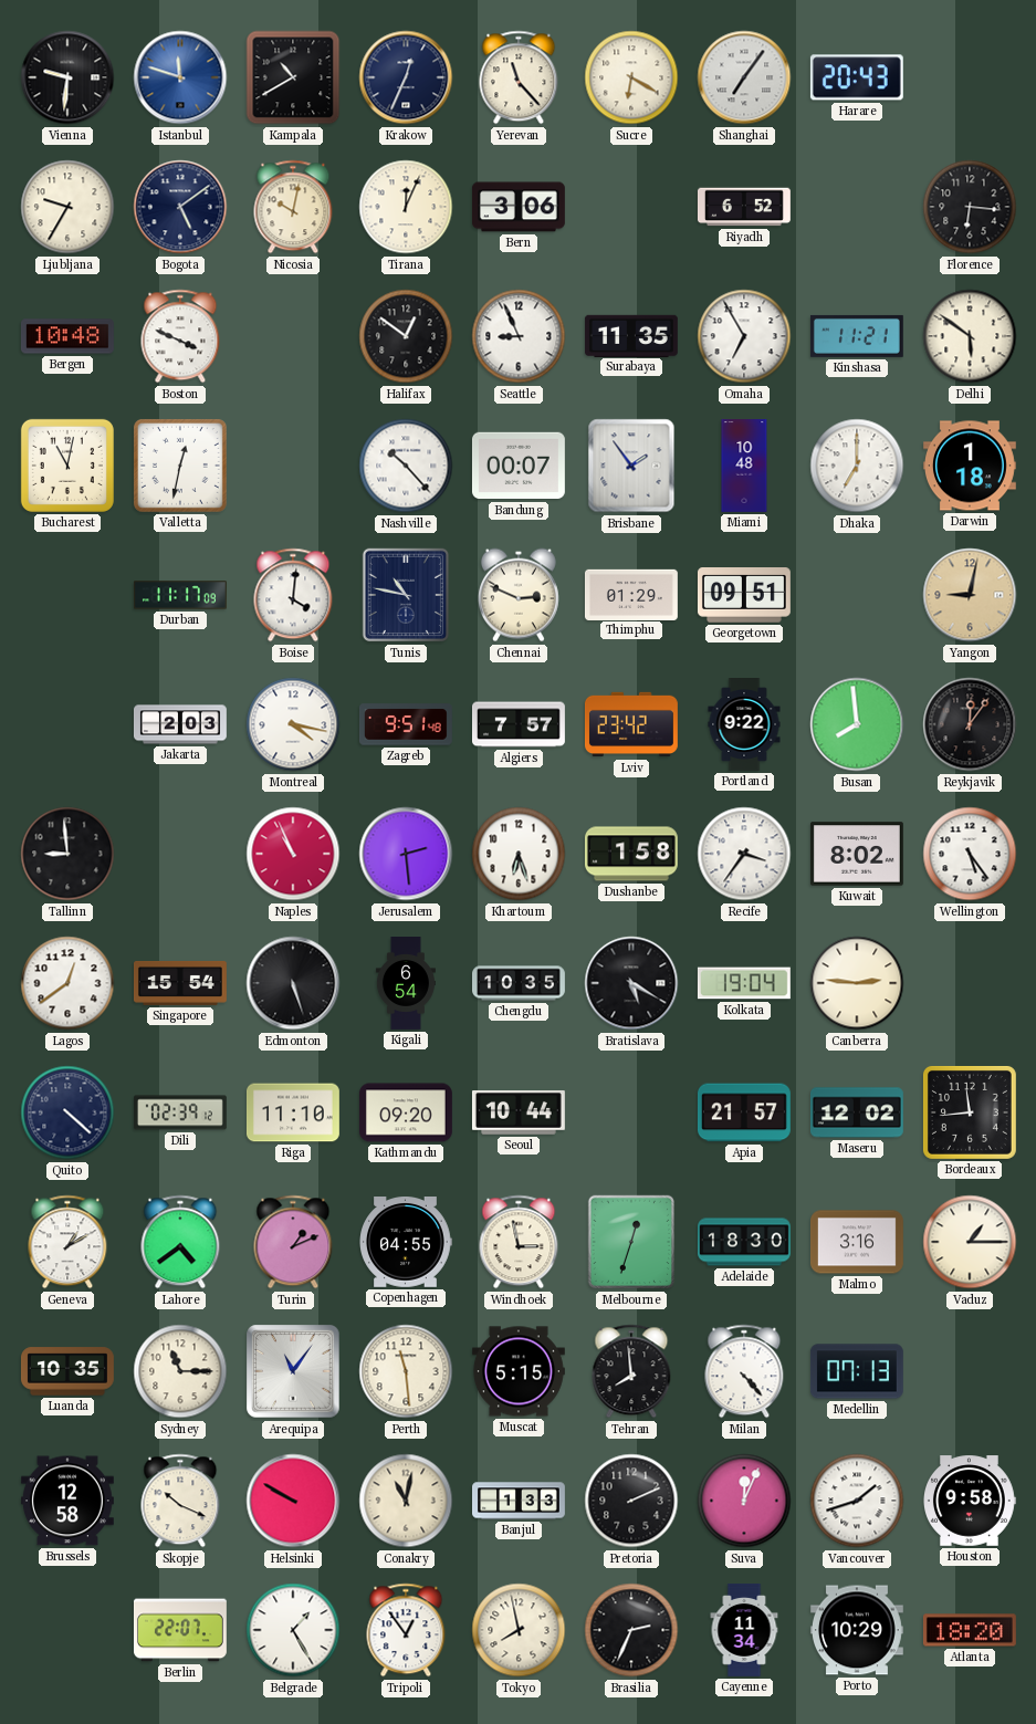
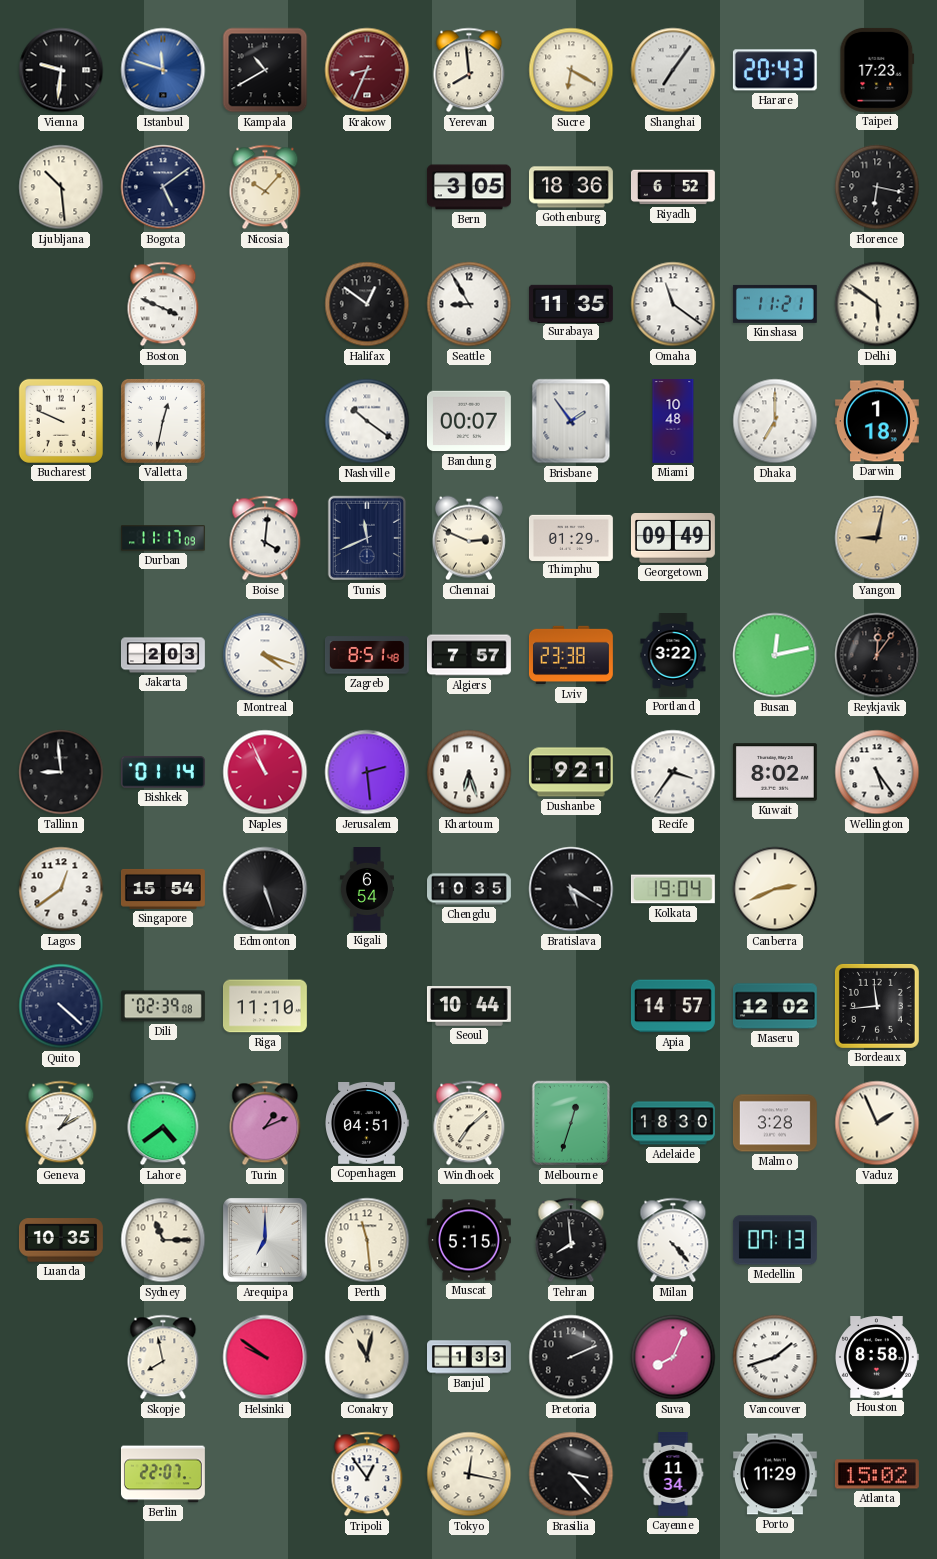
Krakow: 12:34 -> 8:34
Krakow dial: navy -> burgundy
Yerevan: 11:23 -> 7:59
Taipei: none -> 17:23
Ljubljana: 9:35 -> 10:29
Nicosia: 10:02 -> 10:07
Tirana: 12:04 -> none
Bern: 3:06 -> 3:05
Gothenburg: none -> 18:36
Florence: 6:16 -> 6:17
Bergen: 10:48 -> none
Seattle: 8:56 -> 8:55
Omaha: 6:55 -> 11:21
Bucharest: 11:02 -> 9:49
Nashville: 10:23 -> 10:21
Tunis: 10:47 -> 11:41
Georgetown: 09:51 -> 09:49
Montreal: 4:17 -> 4:18
Zagreb: 9:51 -> 8:51
Lviv: 23:42 -> 23:38
Portland: 9:22 -> 3:22
Busan: 7:59 -> 12:13
Bishkek: none -> 01:14
Dushanbe: 1:58 -> 9:21
Canberra: 2:46 -> 2:41
Dili: 02:39:12 -> 02:39:08
Kathmandu: 09:20 -> none
Apia: 21:57 -> 14:57
Copenhagen: 04:55 -> 04:51
Windhoek: 2:58 -> 7:08
Malmo: 3:16 -> 3:28
Vaduz: 1:15 -> 1:56
Arequipa: 11:06 -> 7:00
Brussels: 12:58 -> none
Skopje: 10:19 -> 7:58
Helsinki: 9:50 -> 9:51
Suva: 12:04 -> 8:04
Houston: 9:58 -> 8:58
Belgrade: 1:25 -> none
Tokyo: 7:58 -> 12:17
Brasilia: 2:34 -> 3:23
Porto: 10:29 -> 11:29
Atlanta: 18:20 -> 15:02
